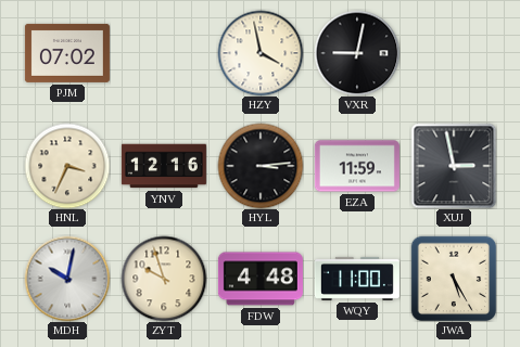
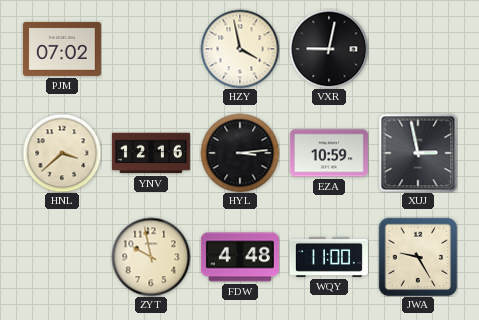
HNL: 3:34 -> 3:38
EZA: 11:59 -> 10:59
MDH: 10:02 -> none
ZYT: 9:57 -> 9:58
JWA: 5:25 -> 9:25
